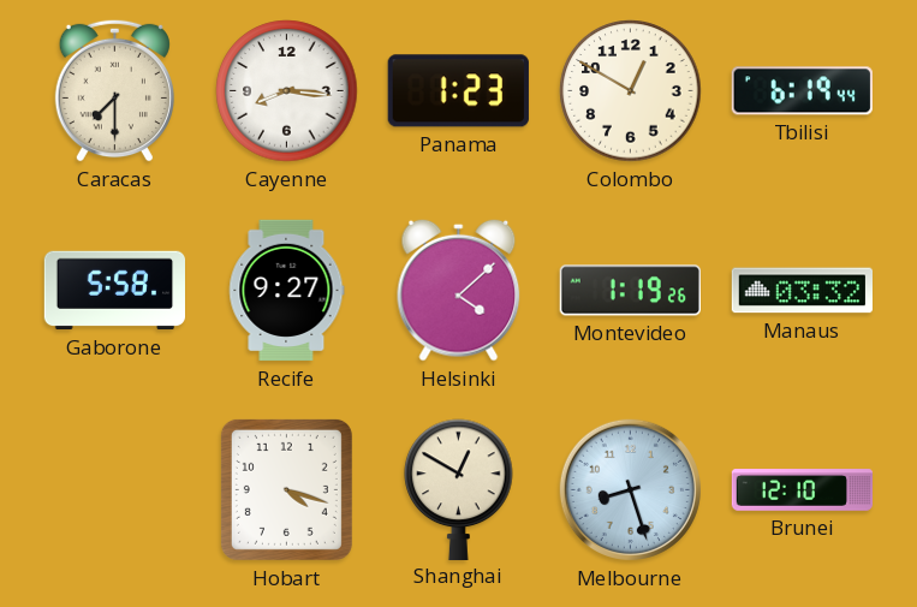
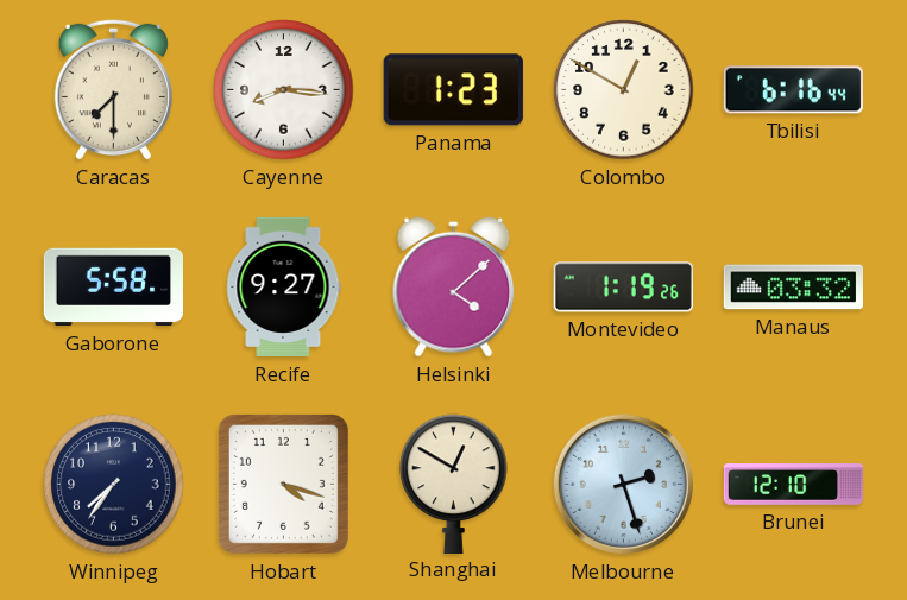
Tbilisi: 6:19 -> 6:16
Winnipeg: none -> 7:36
Melbourne: 8:27 -> 2:27
